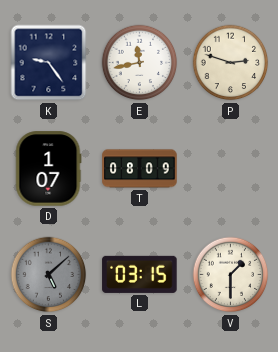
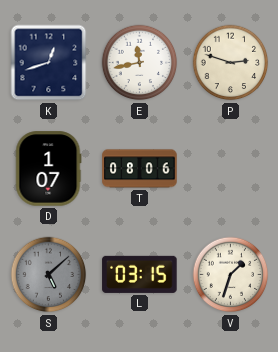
K: 9:24 -> 12:42
T: 08:09 -> 08:06
V: 1:30 -> 1:33
